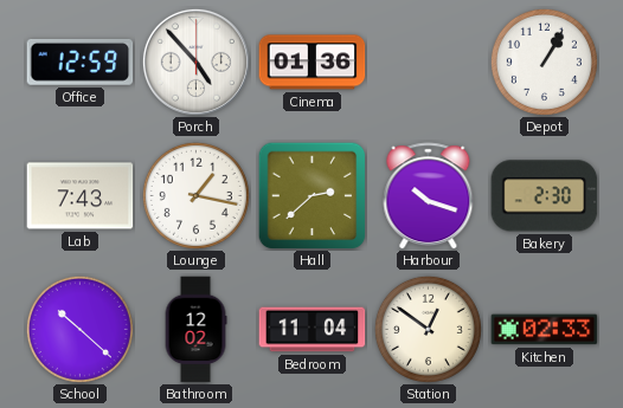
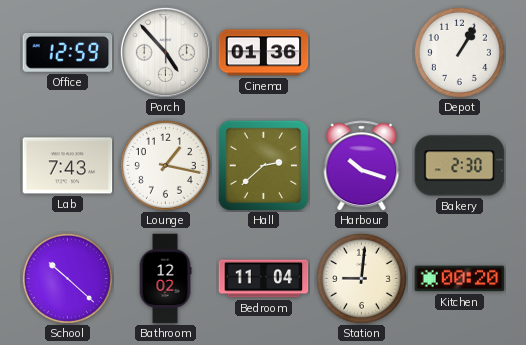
Station: 12:51 -> 9:01
Kitchen: 02:33 -> 00:20
